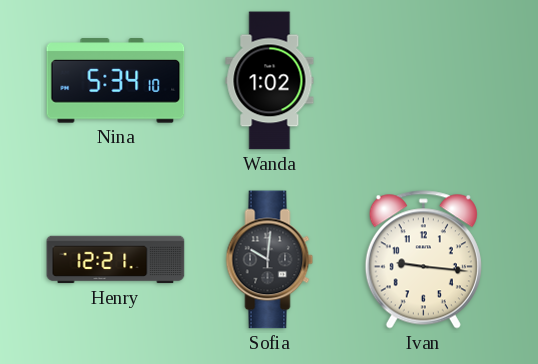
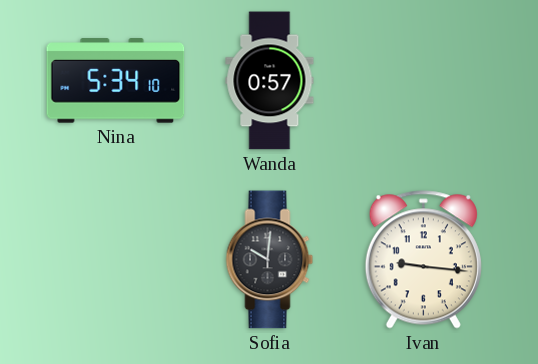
Wanda: 1:02 -> 0:57
Henry: 12:21 -> none
